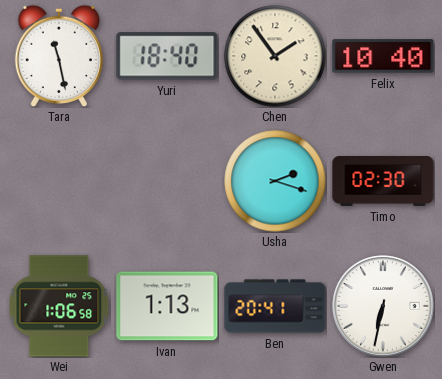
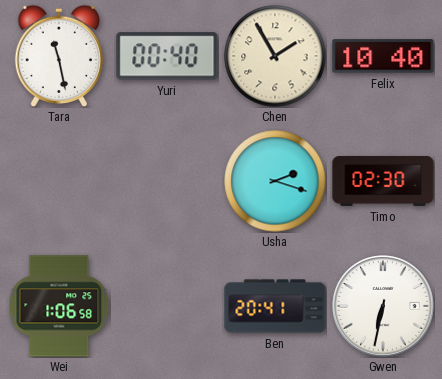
Yuri: 18:40 -> 00:40
Chen: 1:54 -> 1:55
Ivan: 1:13 -> none
